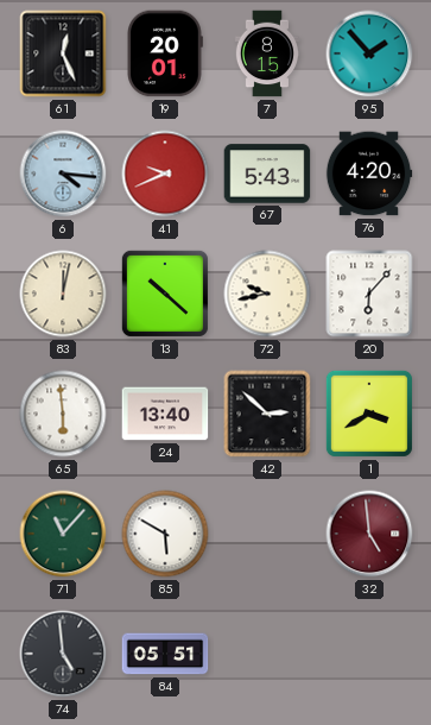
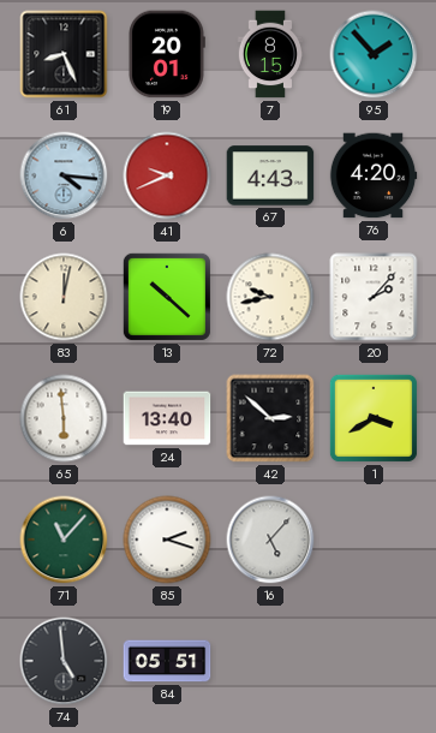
61: 12:26 -> 8:26
67: 5:43 -> 4:43
20: 6:07 -> 2:07
85: 5:50 -> 2:18
16: none -> 5:07
32: 4:59 -> none
